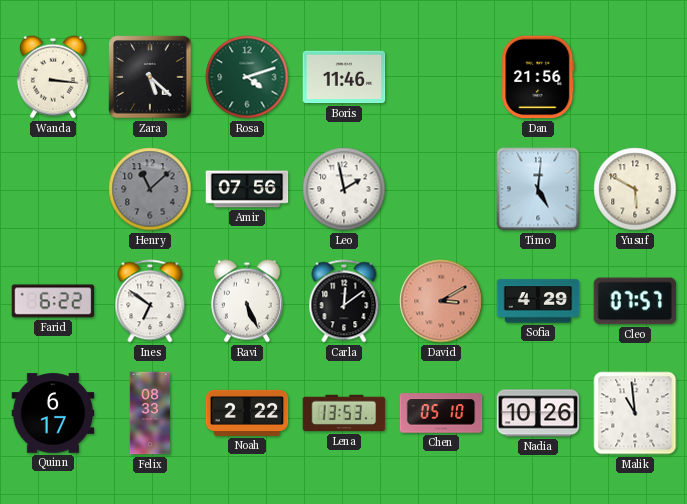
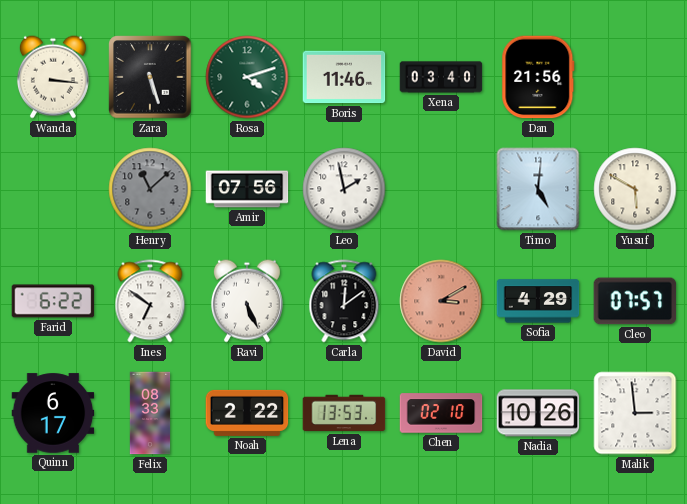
Zara: 5:22 -> 5:27
Xena: none -> 03:40
Chen: 05:10 -> 02:10
Malik: 10:59 -> 2:59
